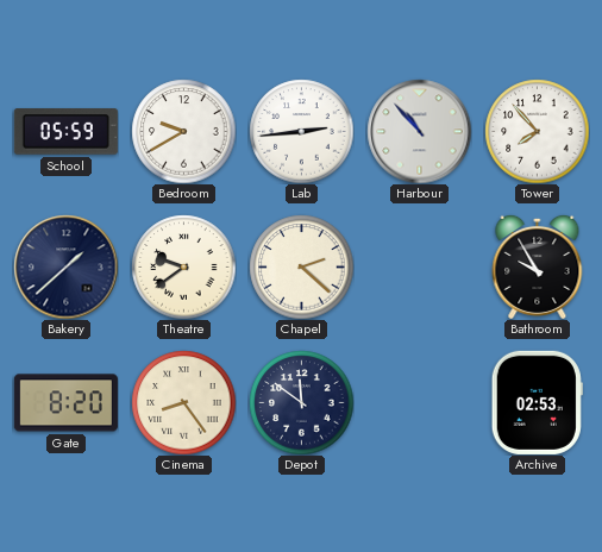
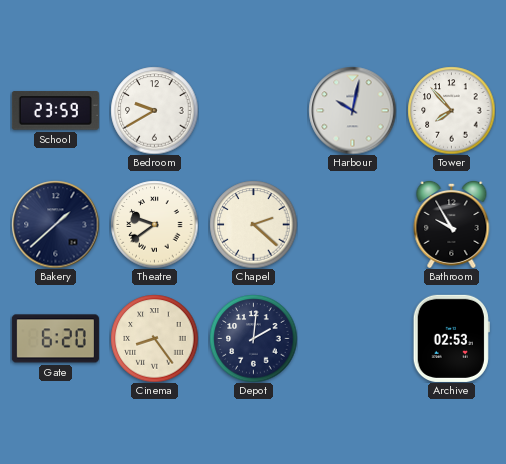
School: 05:59 -> 23:59
Lab: 2:44 -> none
Harbour: 10:53 -> 10:02
Gate: 8:20 -> 6:20
Depot: 11:51 -> 2:01
